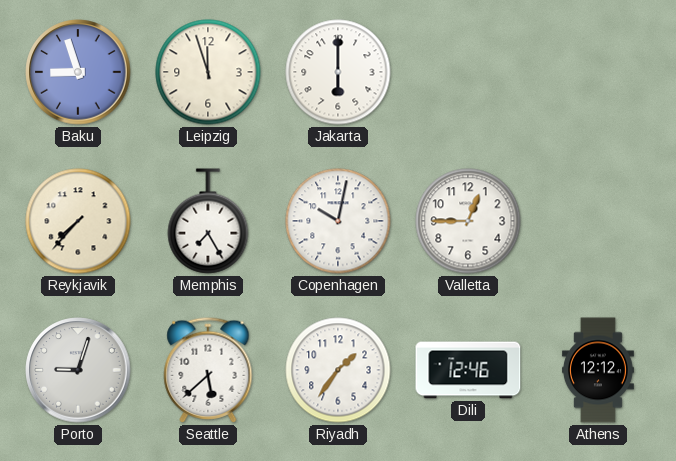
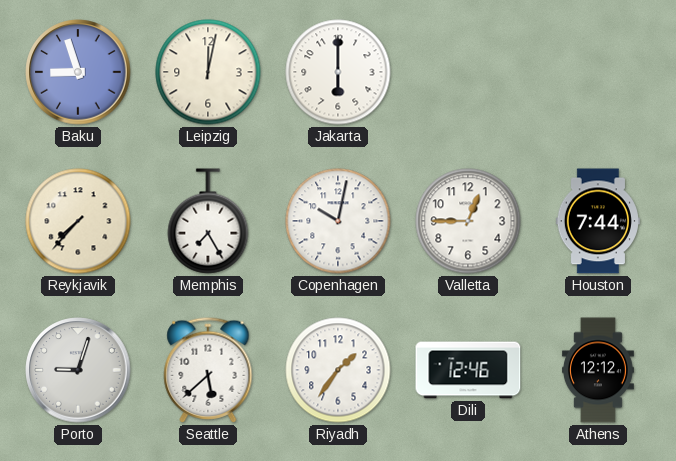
Leipzig: 11:57 -> 12:02
Houston: none -> 7:44
